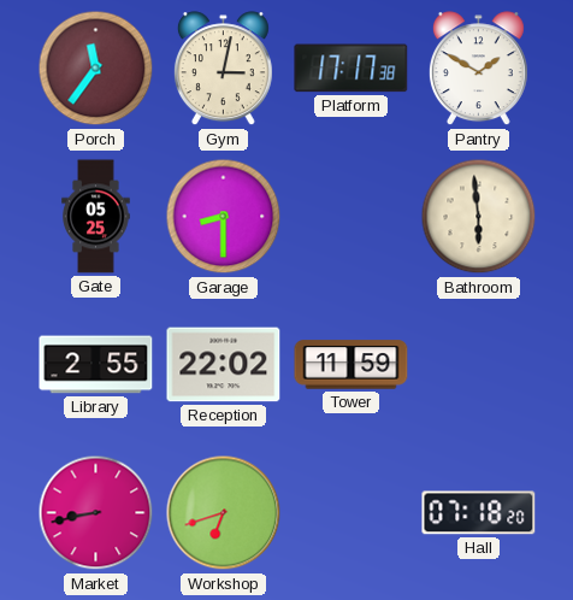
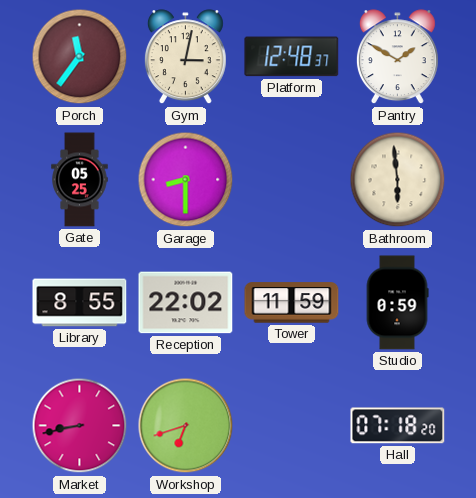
Platform: 17:17 -> 12:48
Library: 2:55 -> 8:55
Studio: none -> 0:59
